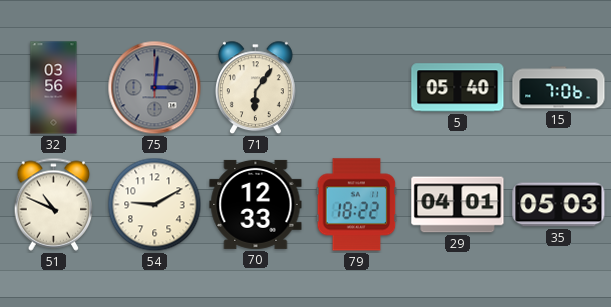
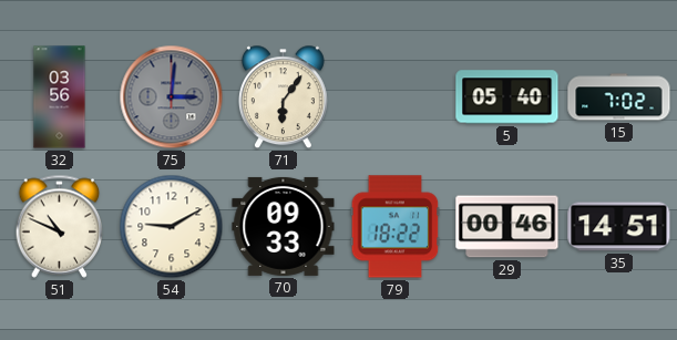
15: 7:06 -> 7:02
70: 12:33 -> 09:33
29: 04:01 -> 00:46
35: 05:03 -> 14:51
